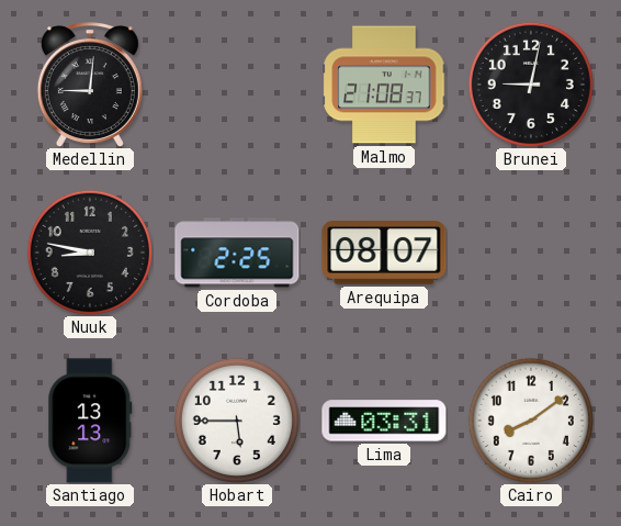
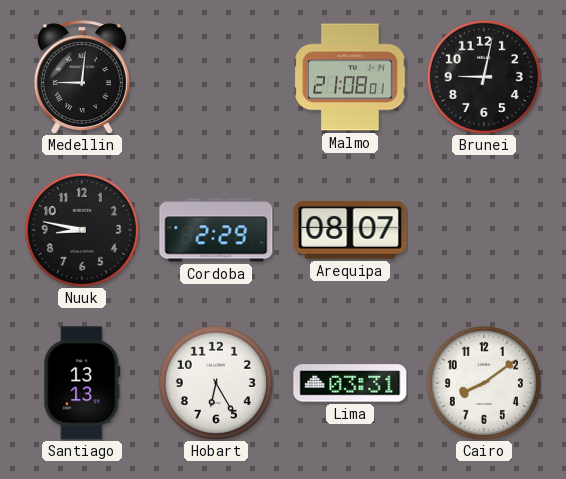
Malmo: 21:08:37 -> 21:08:01
Cordoba: 2:25 -> 2:29
Hobart: 5:45 -> 6:25
